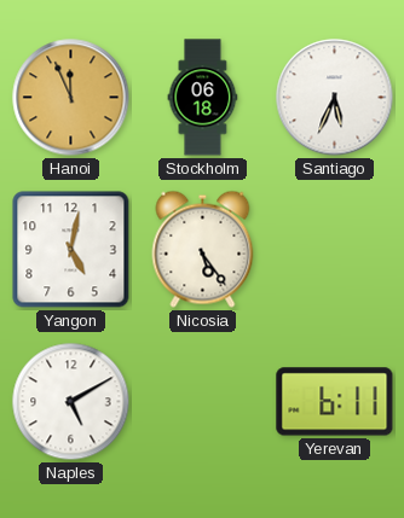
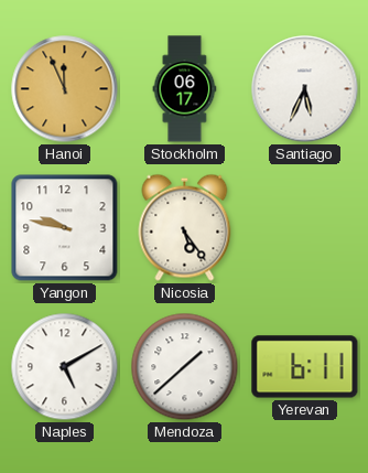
Stockholm: 06:18 -> 06:17
Yangon: 5:02 -> 9:47
Mendoza: none -> 1:38
